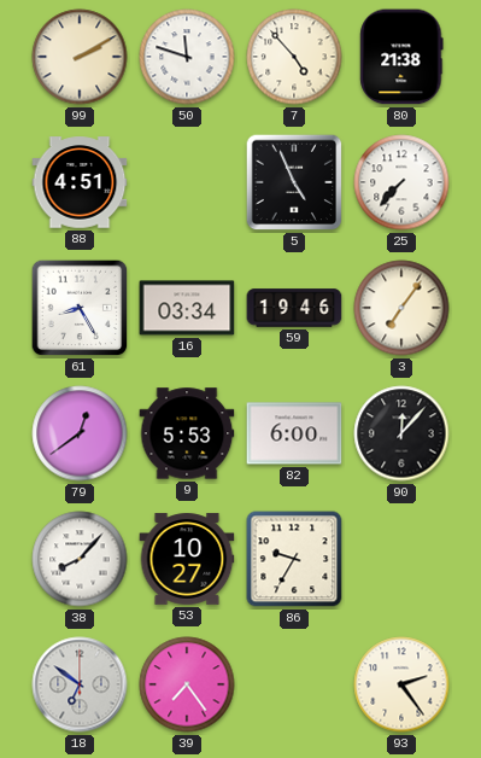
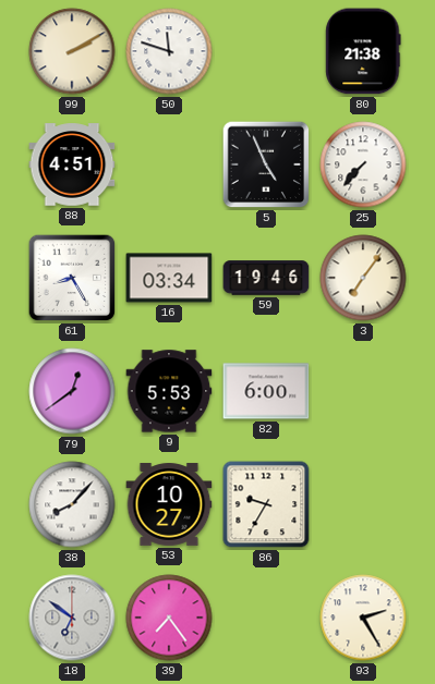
7: 4:53 -> none
90: 12:07 -> none
93: 2:24 -> 2:25
